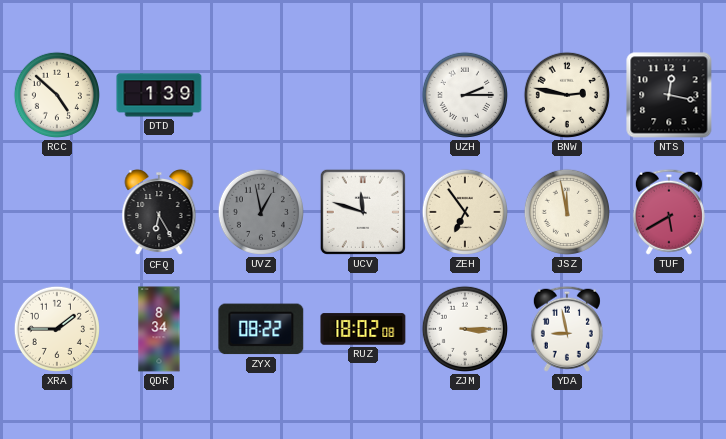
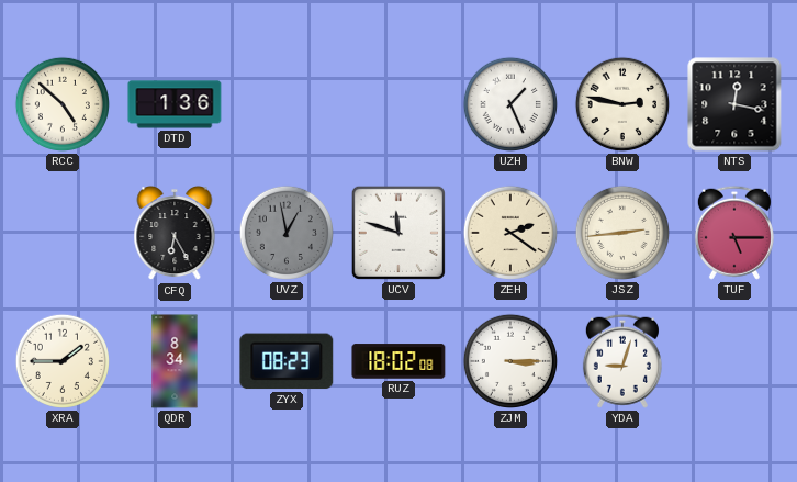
DTD: 1:39 -> 1:36
UZH: 2:15 -> 1:26
ZEH: 6:54 -> 2:21
JSZ: 11:58 -> 2:44
TUF: 5:40 -> 5:15
ZYX: 08:22 -> 08:23
YDA: 8:58 -> 9:03
